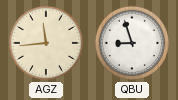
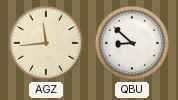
QBU: 8:57 -> 8:52
